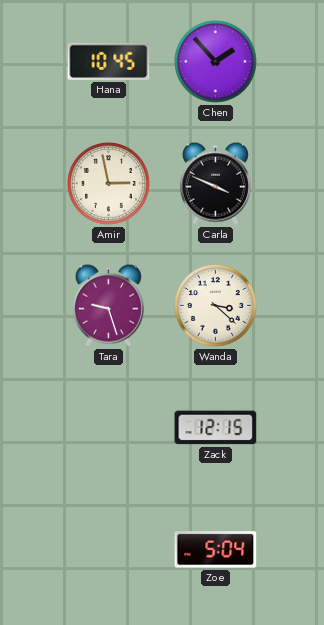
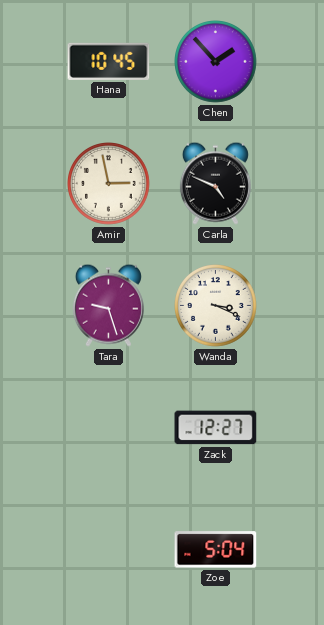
Carla: 3:49 -> 4:49
Wanda: 3:22 -> 3:19
Zack: 12:15 -> 12:27
